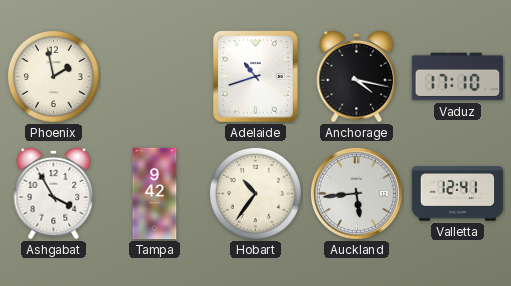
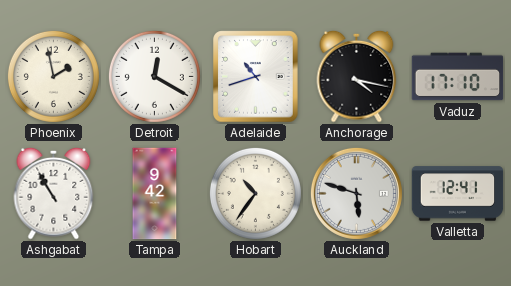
Detroit: none -> 12:20
Ashgabat: 3:55 -> 10:55
Auckland: 5:44 -> 5:48
